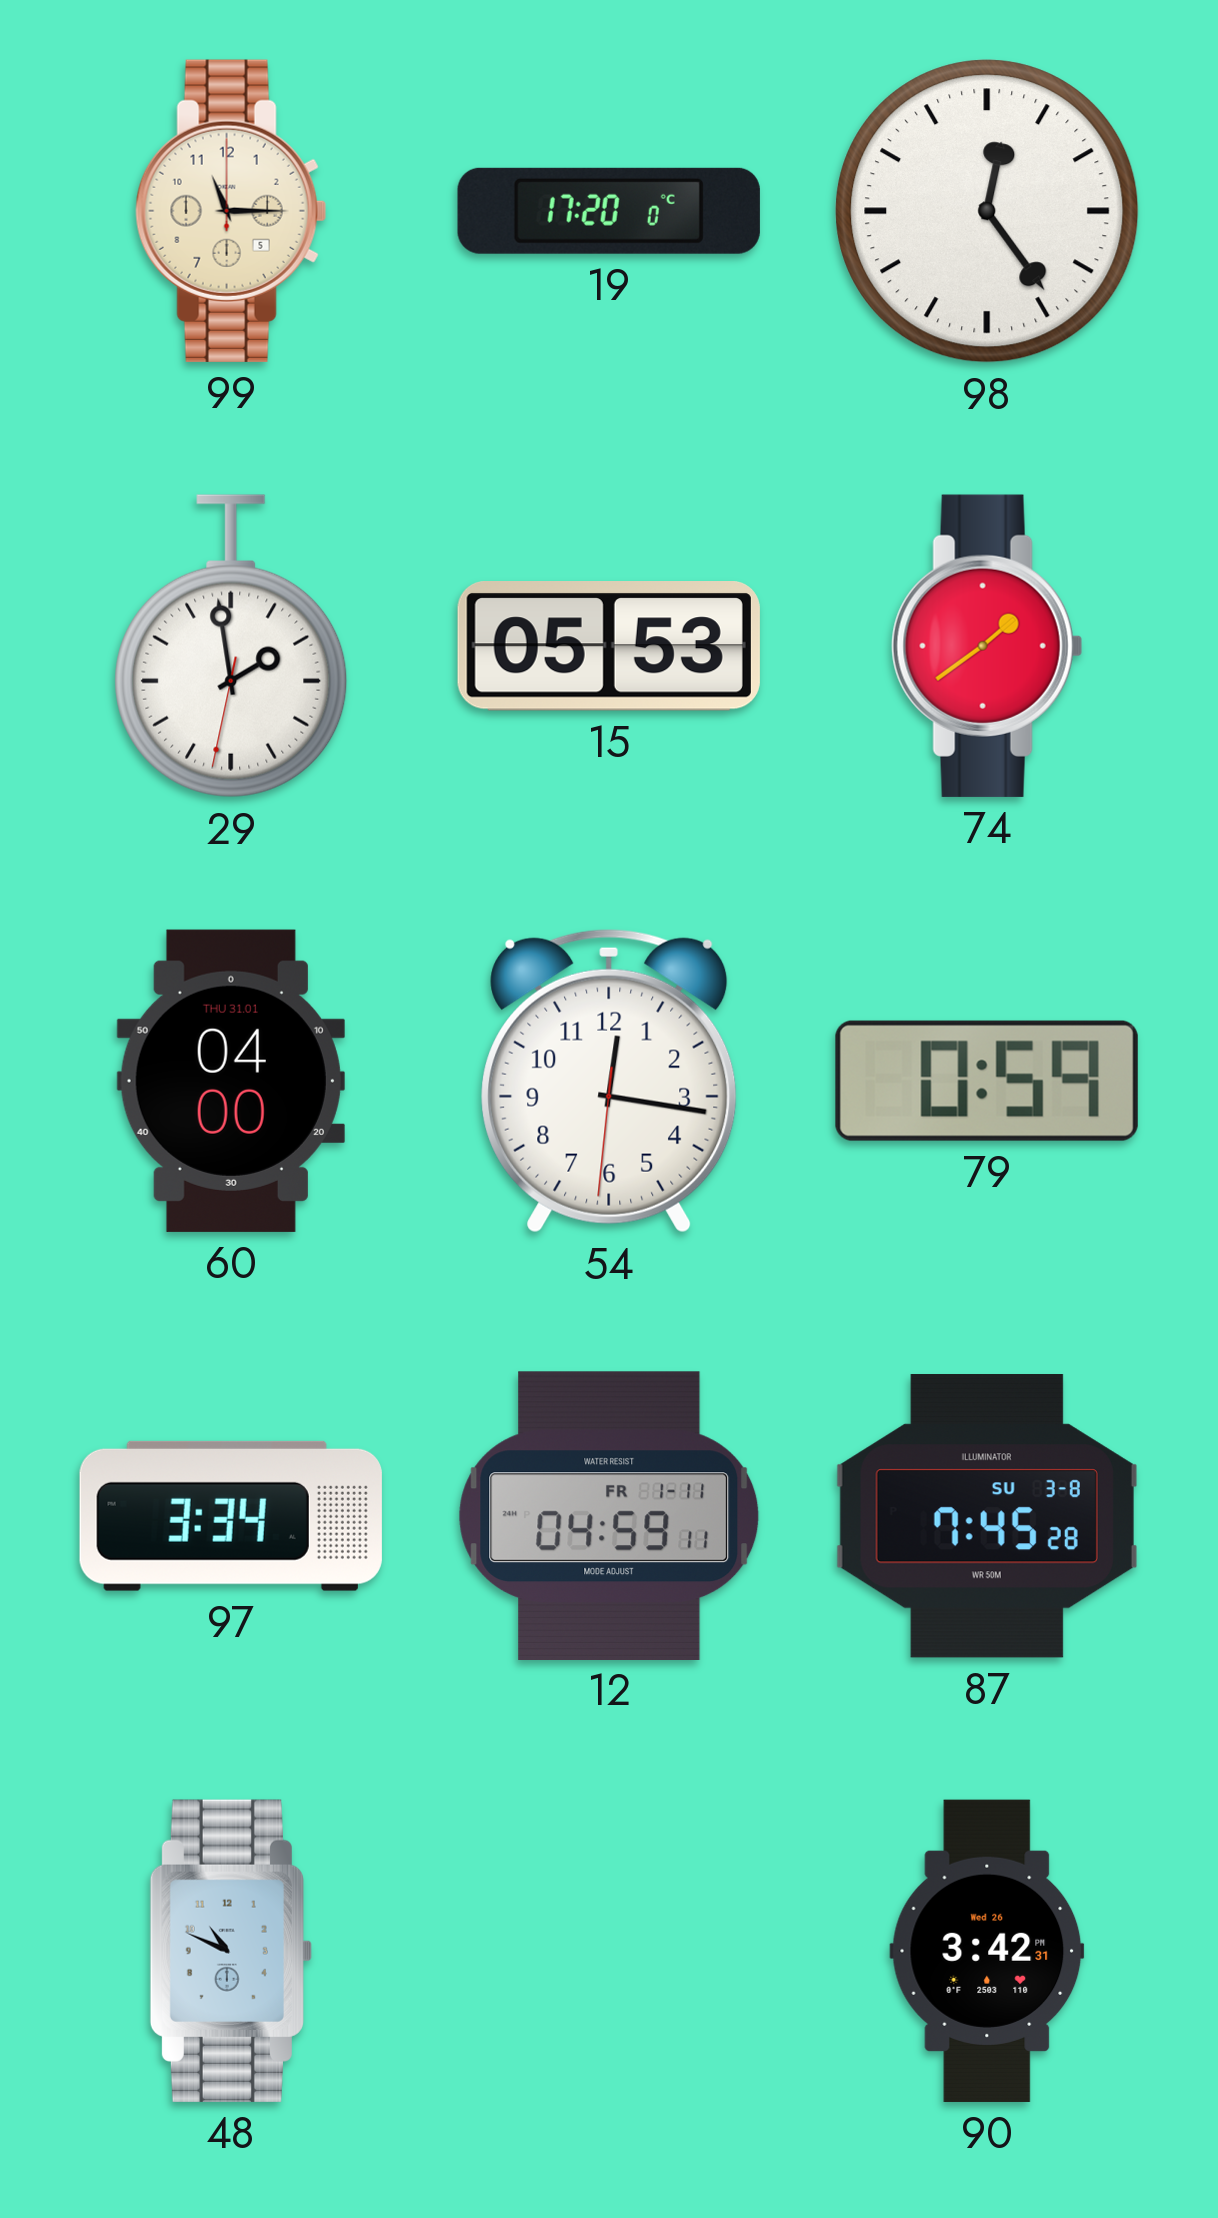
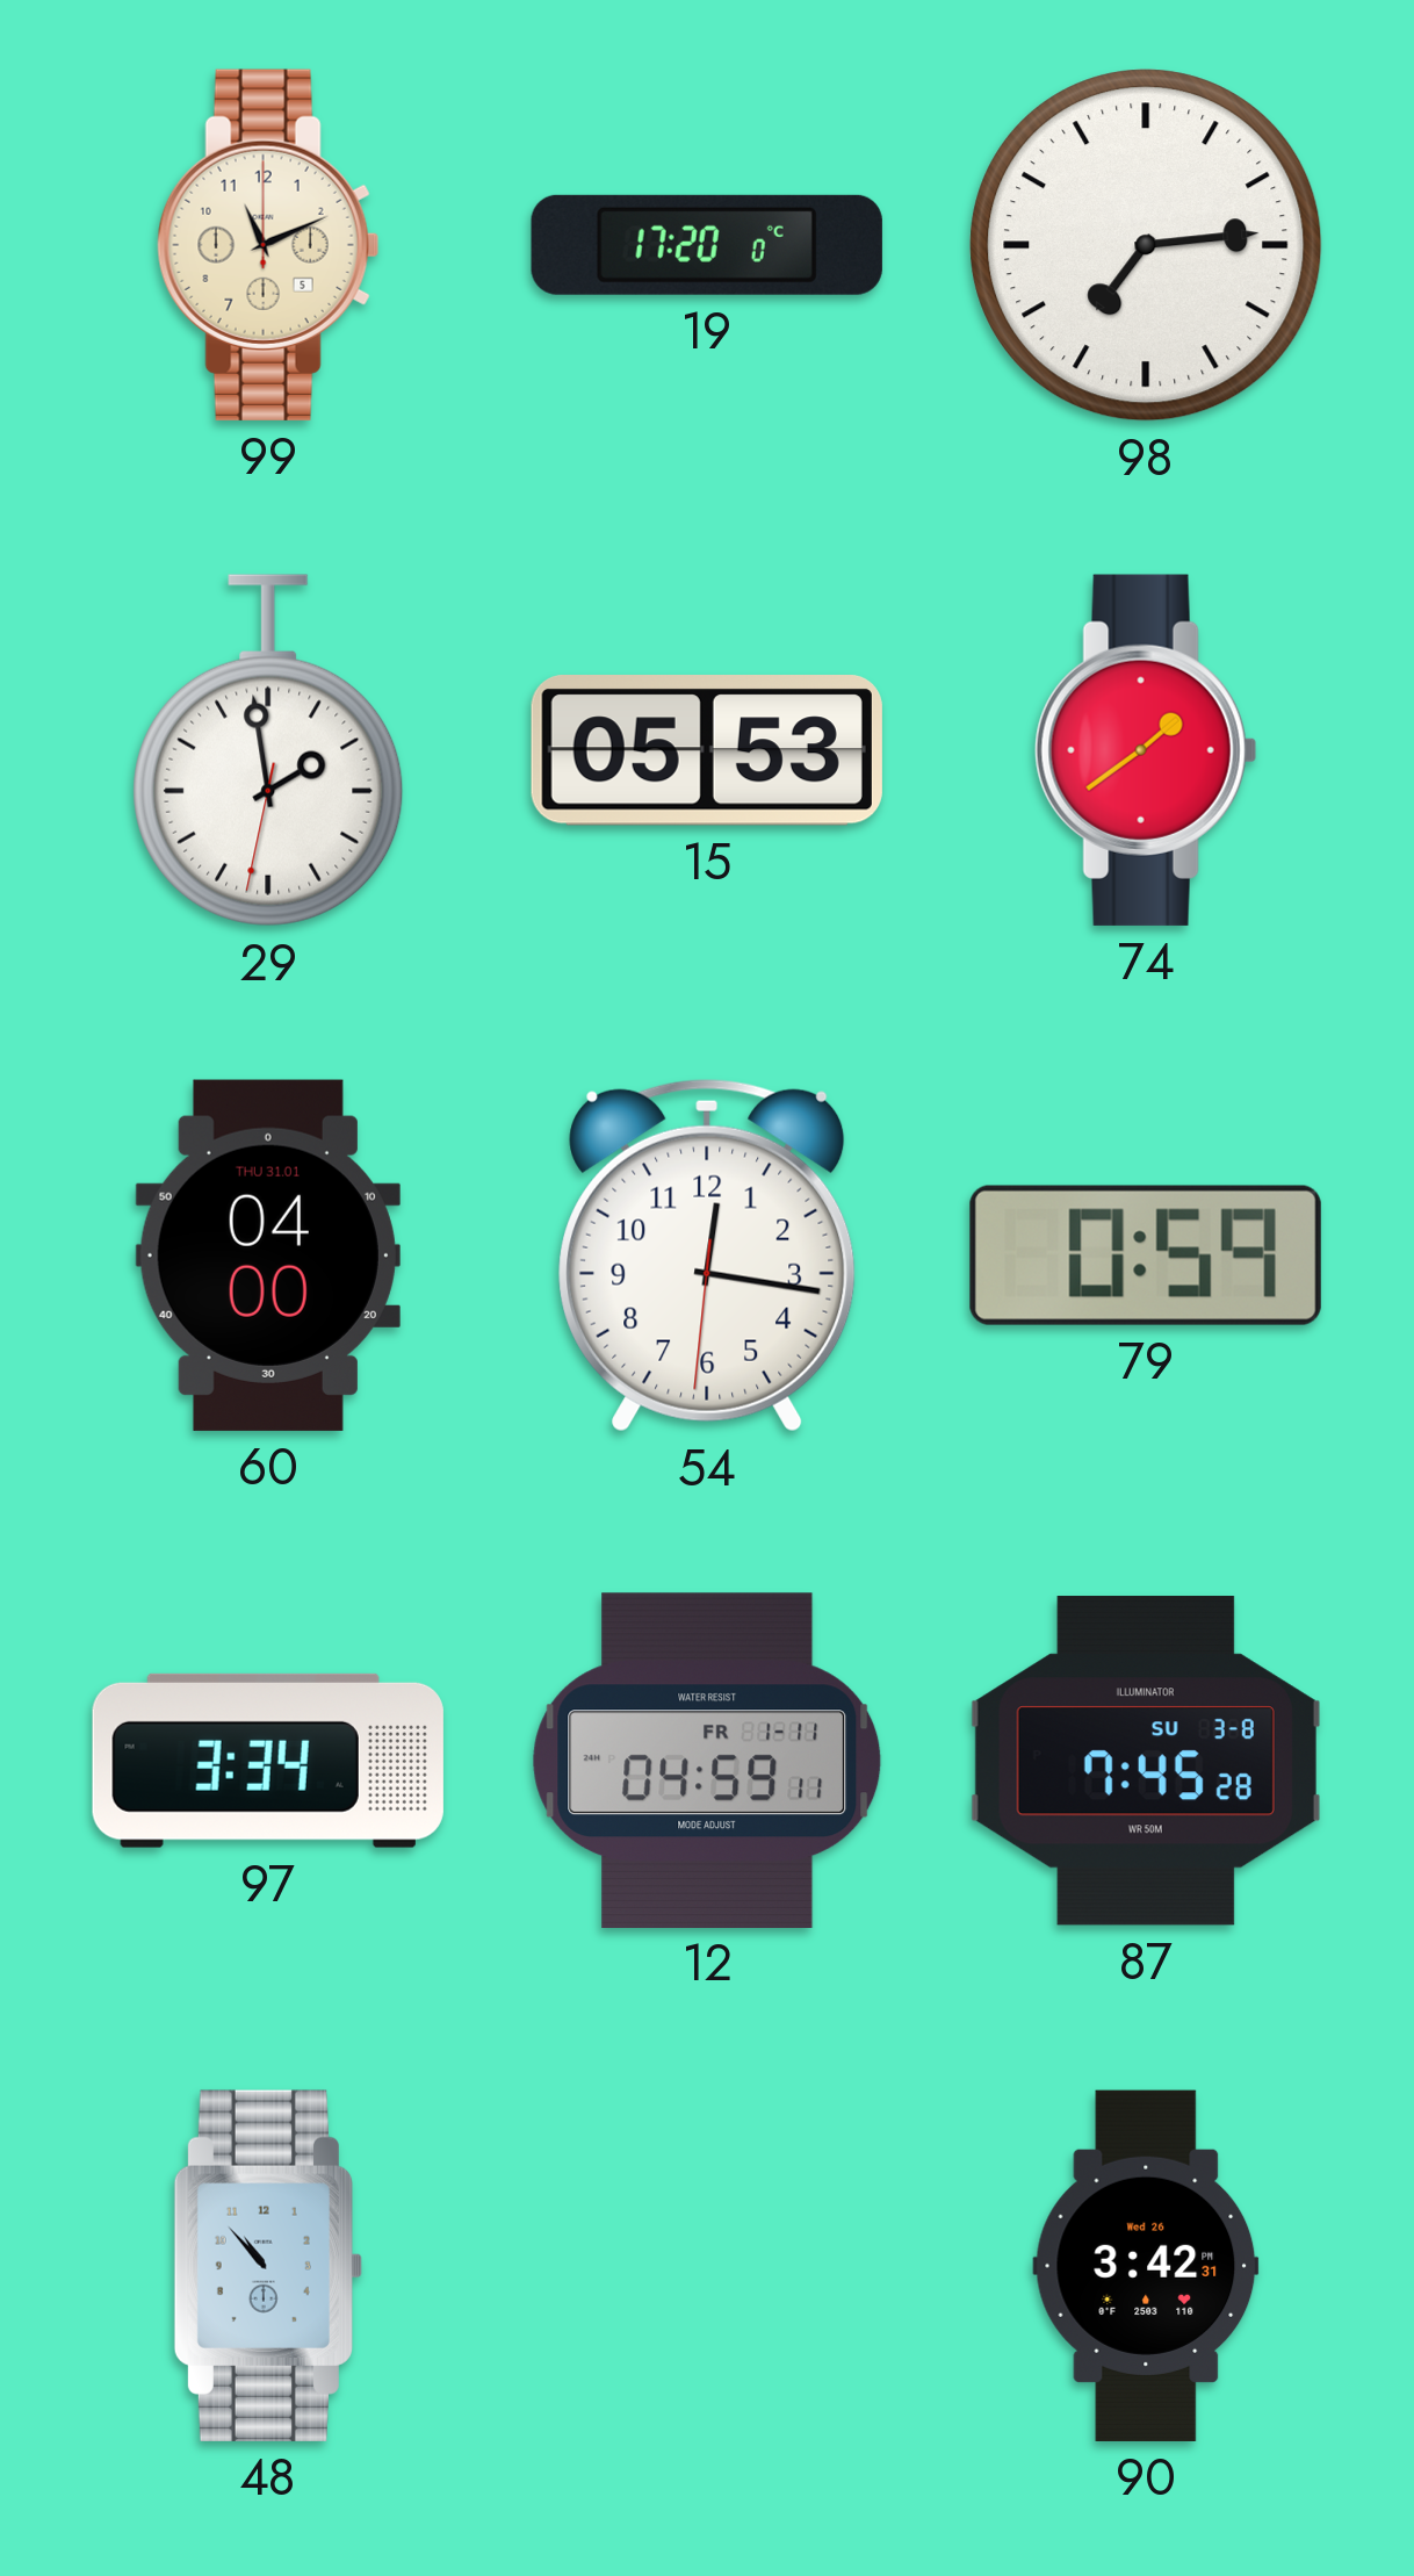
99: 11:15 -> 11:11
98: 12:24 -> 7:14
48: 10:49 -> 10:53
